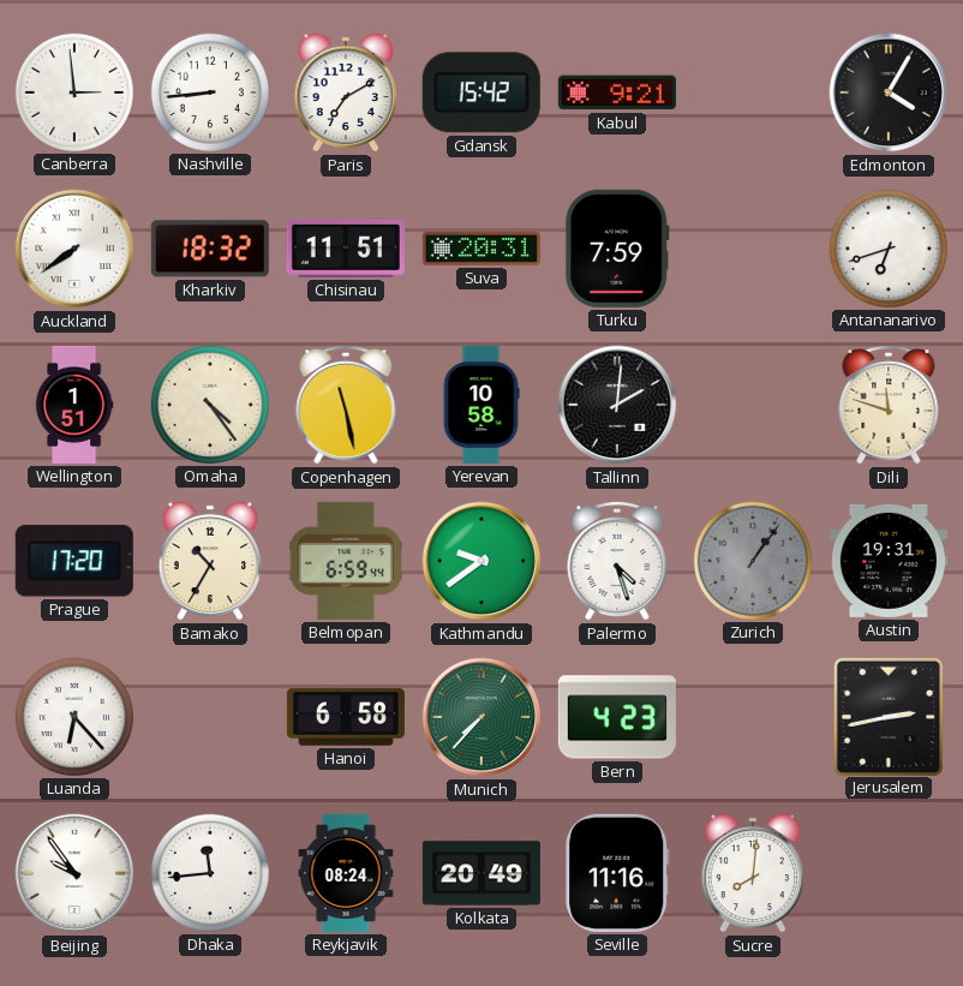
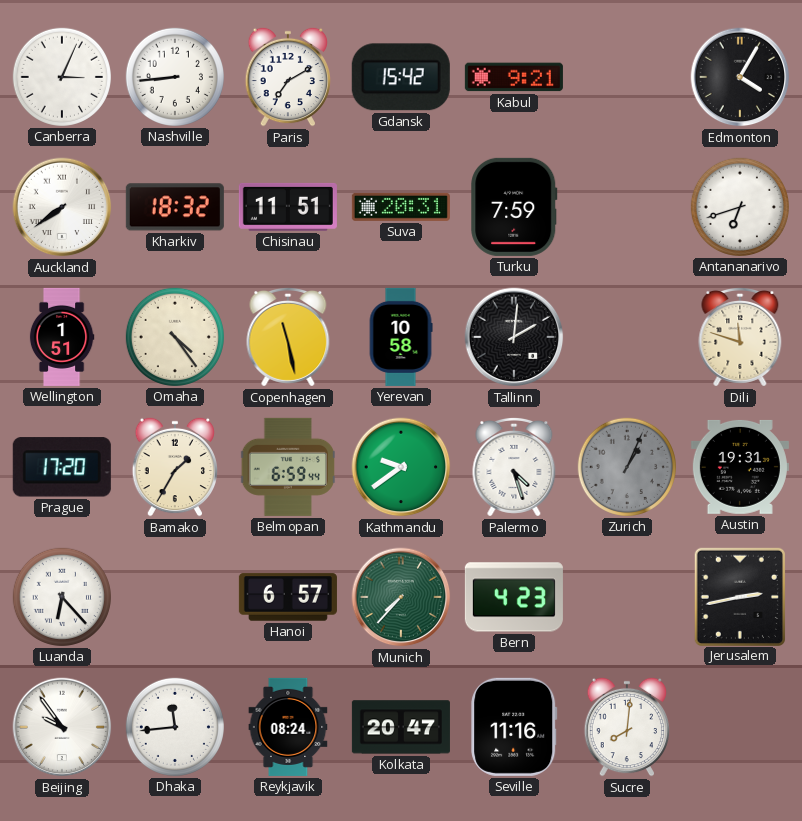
Canberra: 2:59 -> 3:04
Bamako: 10:35 -> 1:35
Zurich: 1:06 -> 1:04
Hanoi: 6:58 -> 6:57
Kolkata: 20:49 -> 20:47
